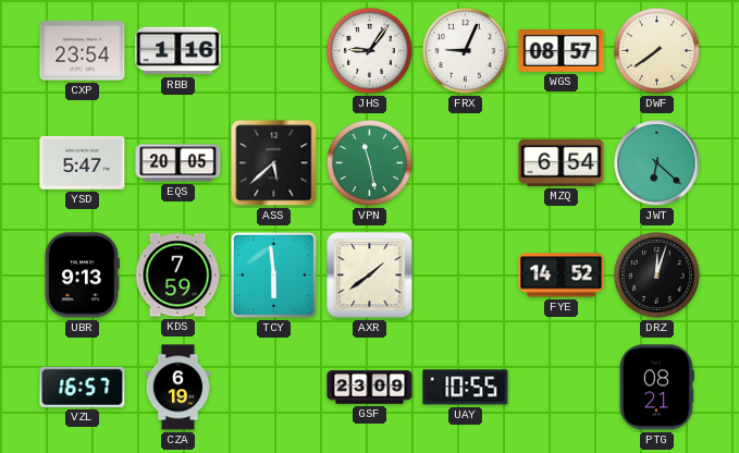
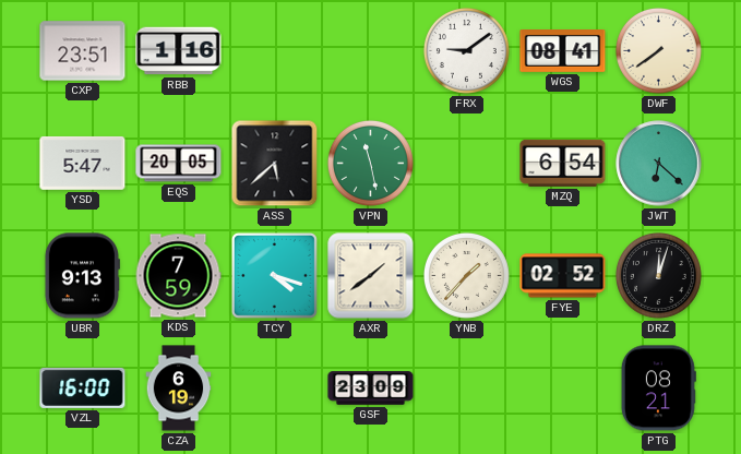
CXP: 23:54 -> 23:51
JHS: 9:06 -> none
FRX: 9:04 -> 9:09
WGS: 08:57 -> 08:41
TCY: 5:59 -> 4:18
YNB: none -> 1:37
FYE: 14:52 -> 02:52
VZL: 16:57 -> 16:00
UAY: 10:55 -> none
